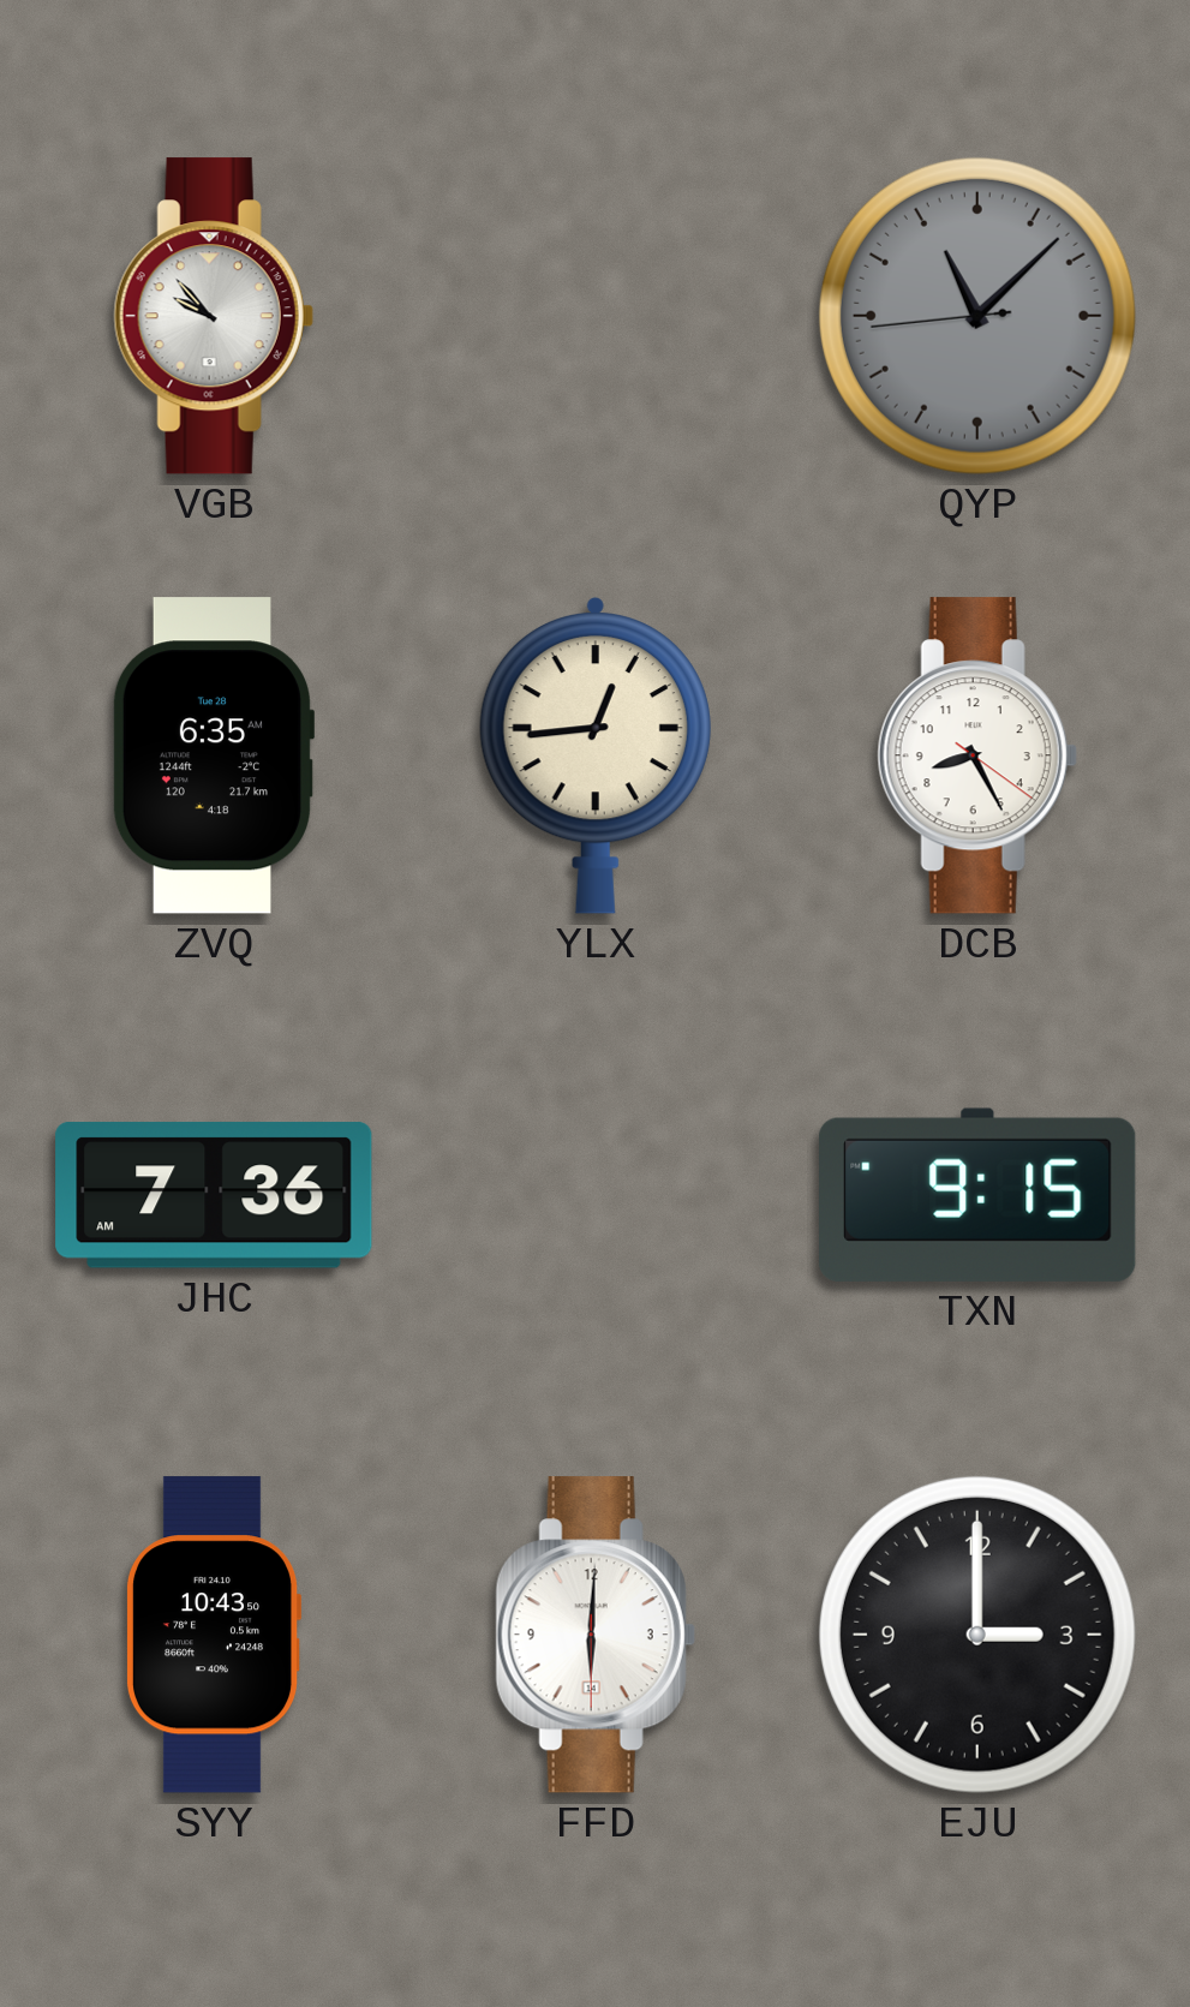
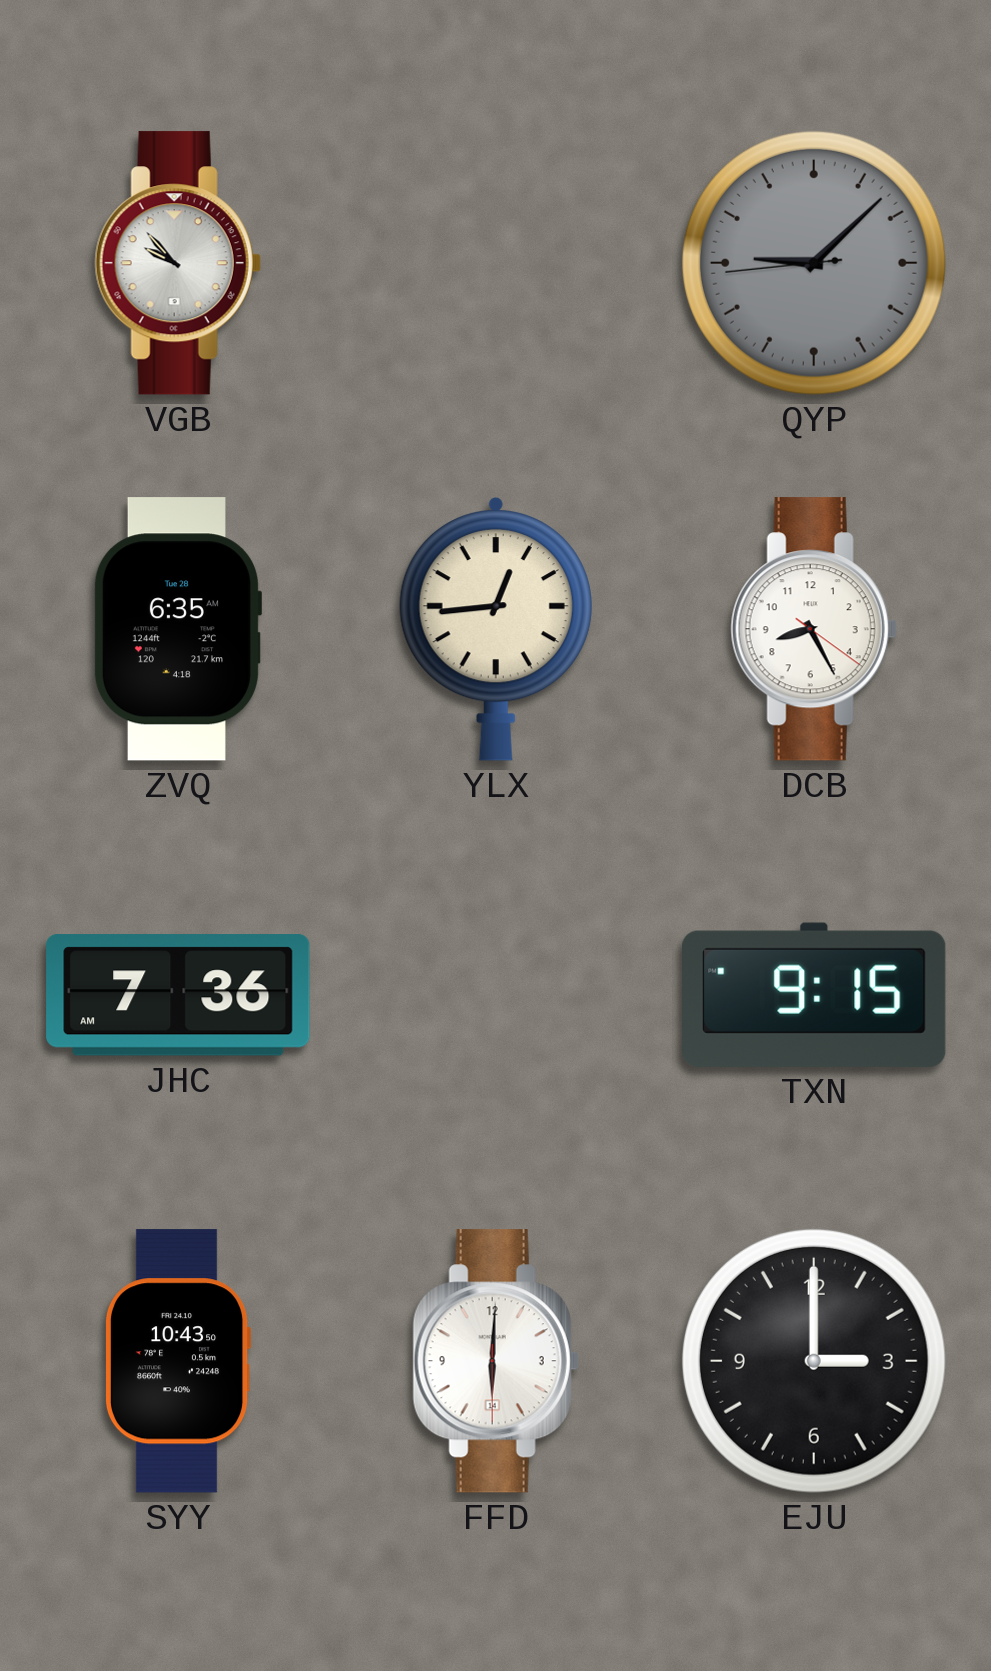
QYP: 11:07 -> 9:07
